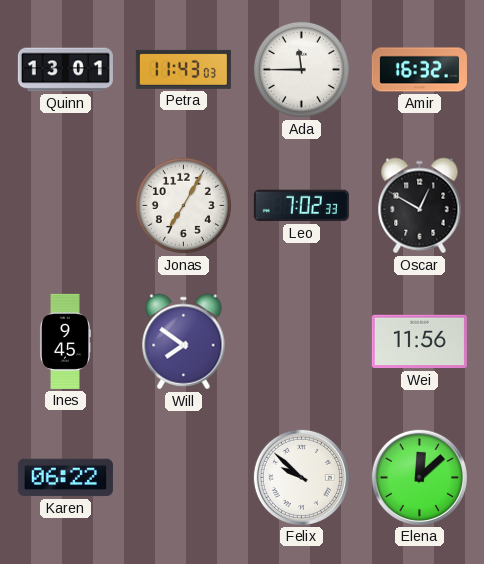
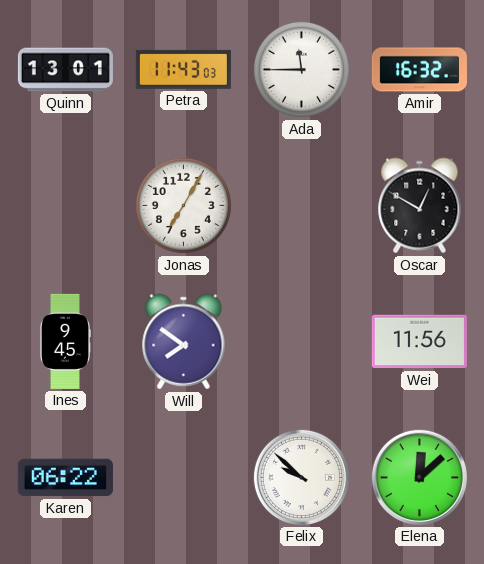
Leo: 7:02 -> none
